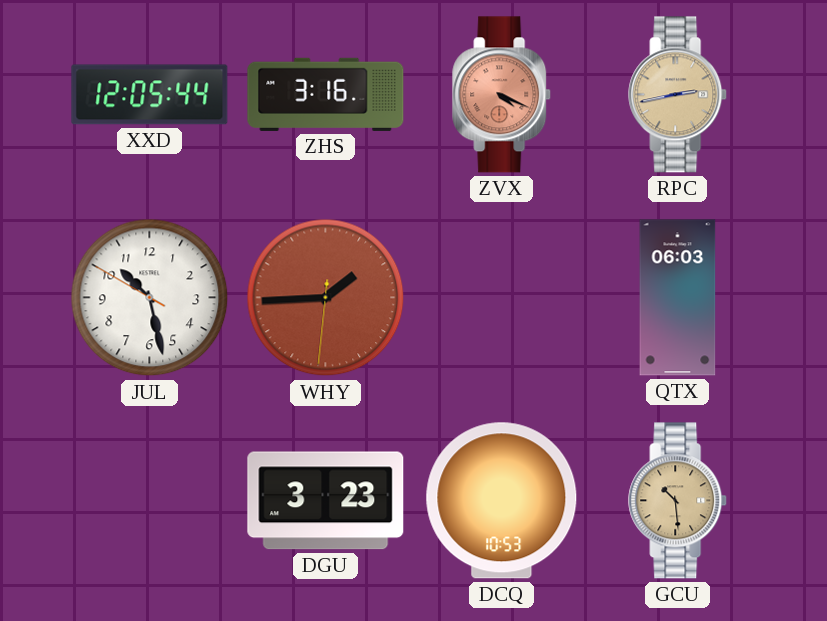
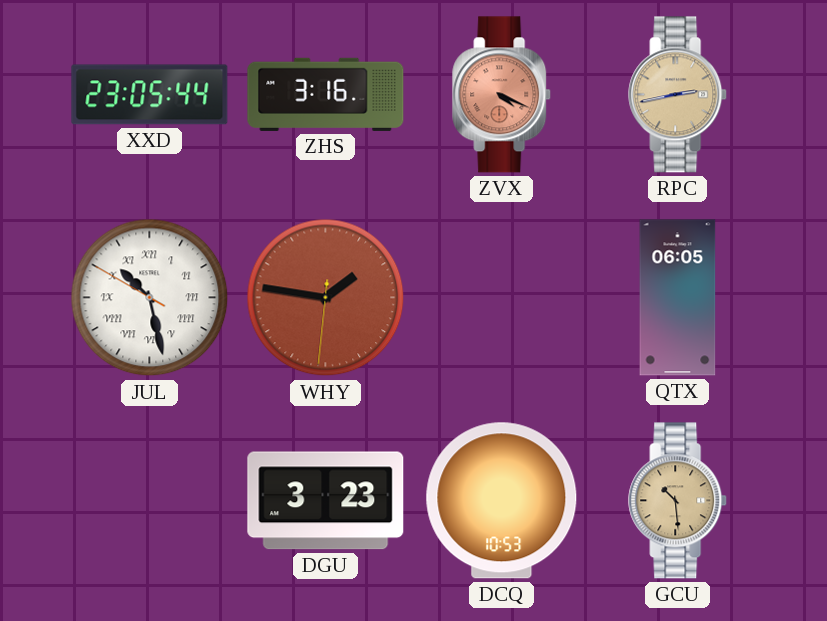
XXD: 12:05 -> 23:05
JUL numerals: Arabic -> Roman
WHY: 1:44 -> 1:46
QTX: 06:03 -> 06:05
